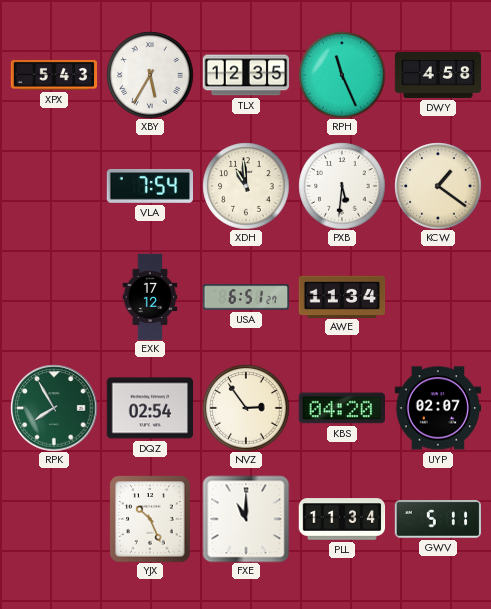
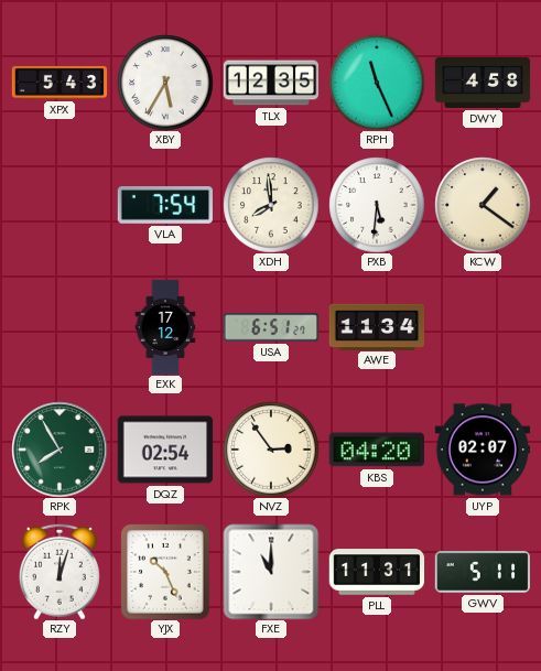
XDH: 10:59 -> 7:59
RZY: none -> 12:03
PLL: 11:34 -> 11:31
